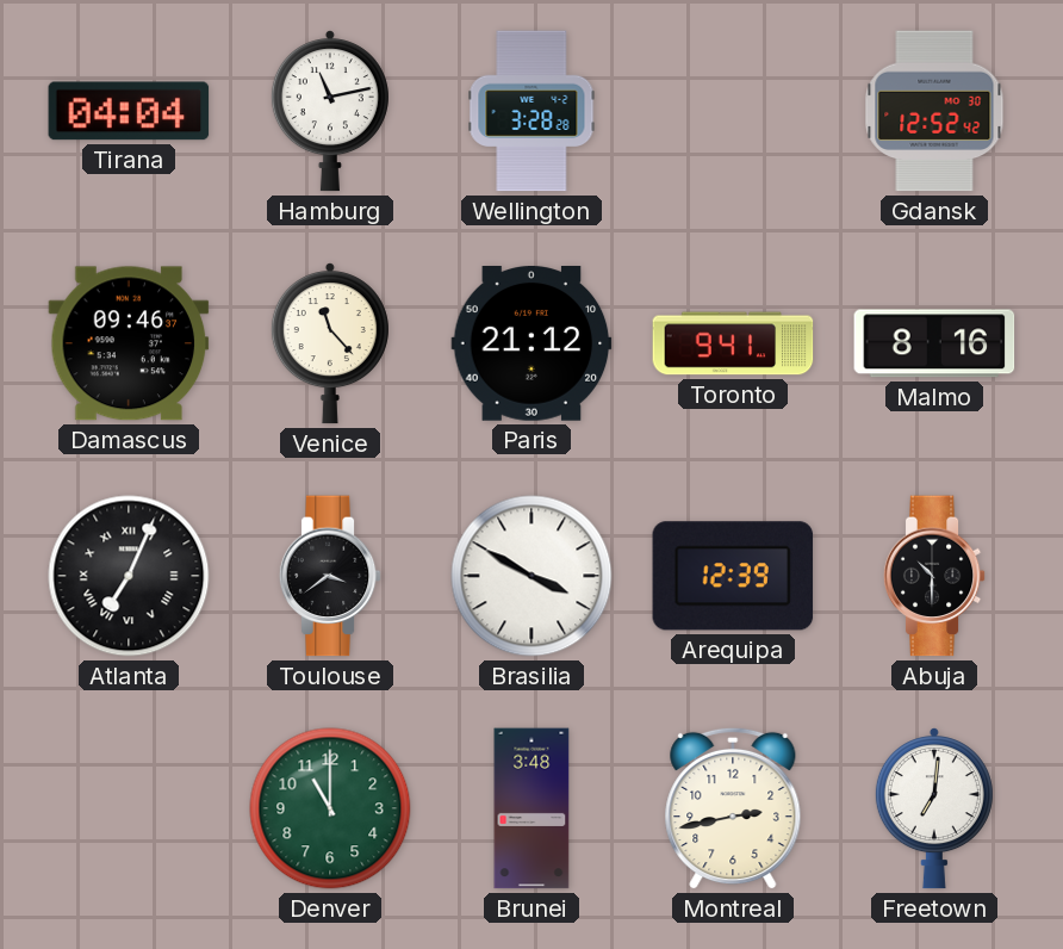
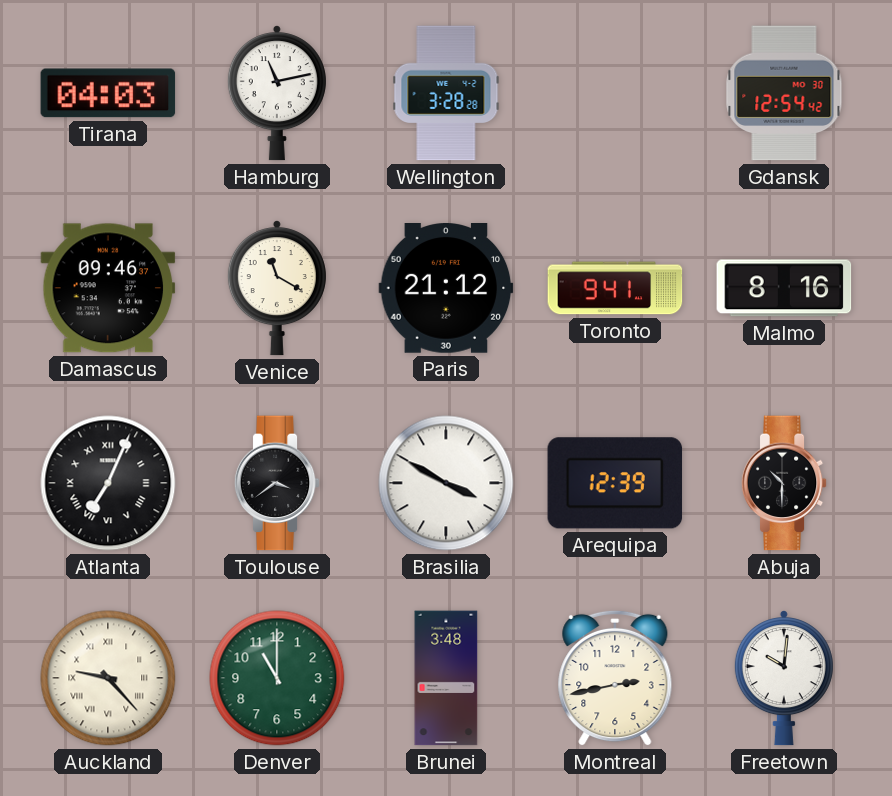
Tirana: 04:04 -> 04:03
Gdansk: 12:52 -> 12:54
Venice: 11:23 -> 11:20
Auckland: none -> 9:23
Freetown: 7:01 -> 10:01
